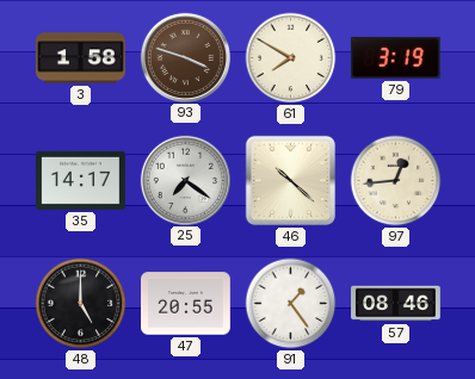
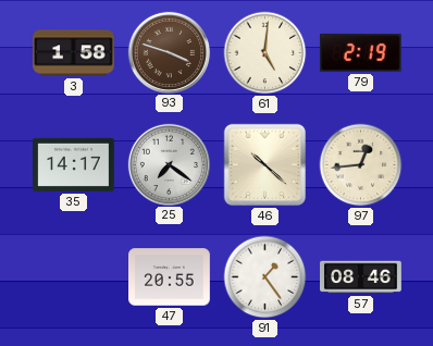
61: 7:50 -> 5:01
79: 3:19 -> 2:19
48: 5:00 -> none
